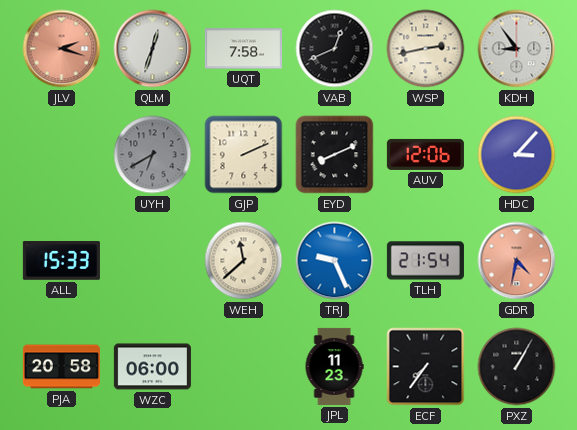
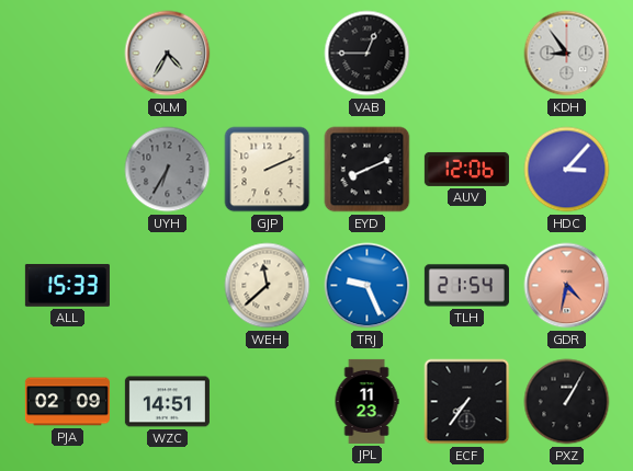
JLV: 2:18 -> none
QLM: 12:33 -> 4:35
UQT: 7:58 -> none
VAB: 12:41 -> 12:45
WSP: 2:43 -> none
UYH: 6:40 -> 6:35
PJA: 20:58 -> 02:09
WZC: 06:00 -> 14:51
